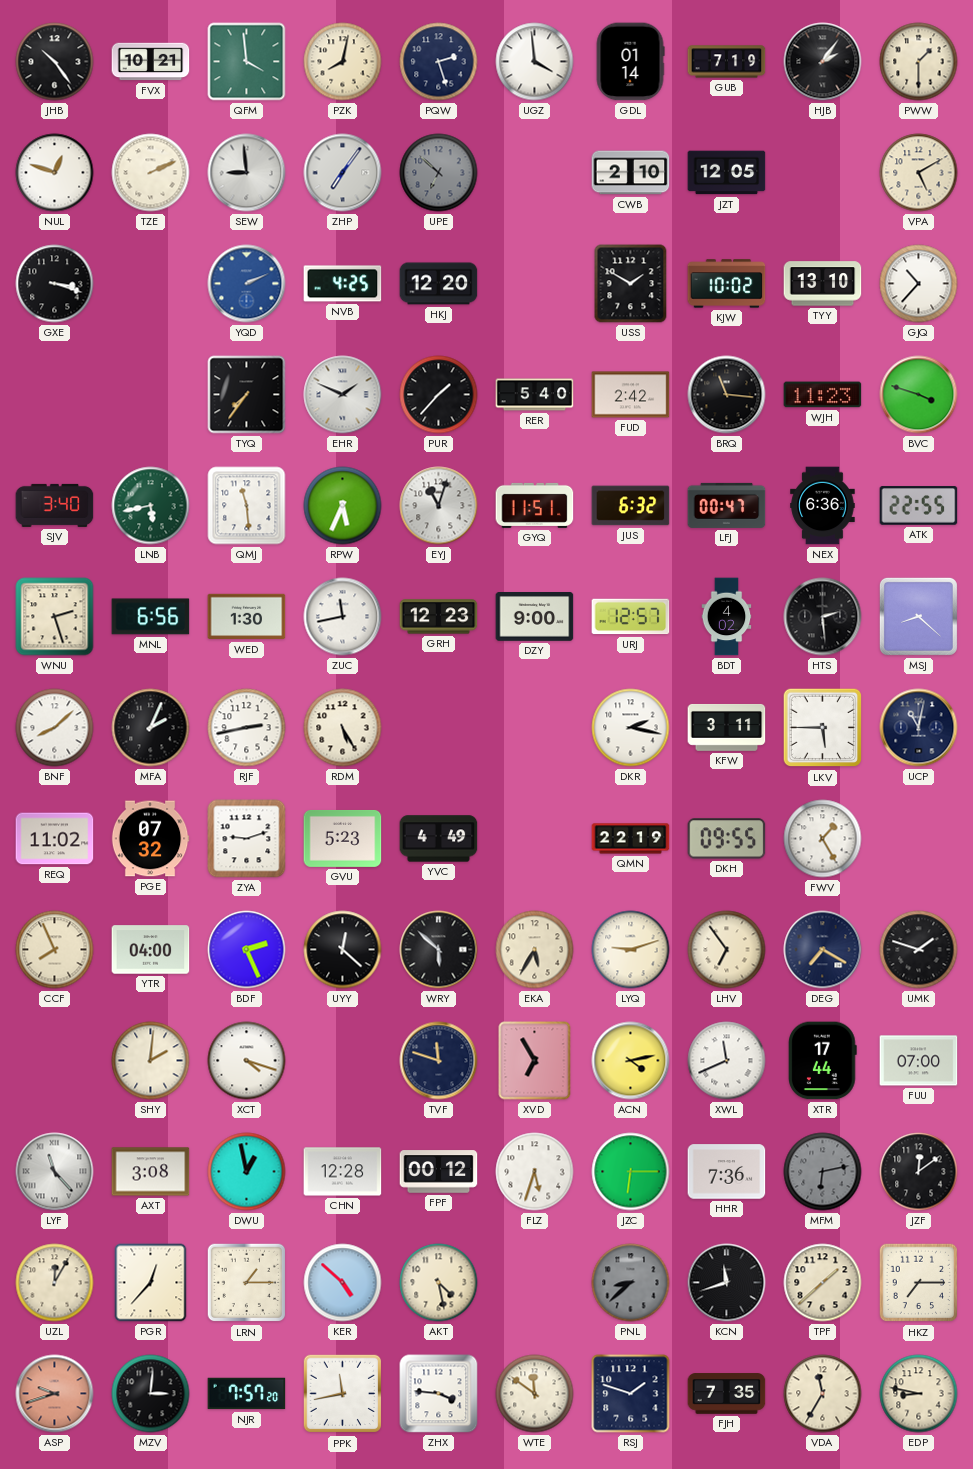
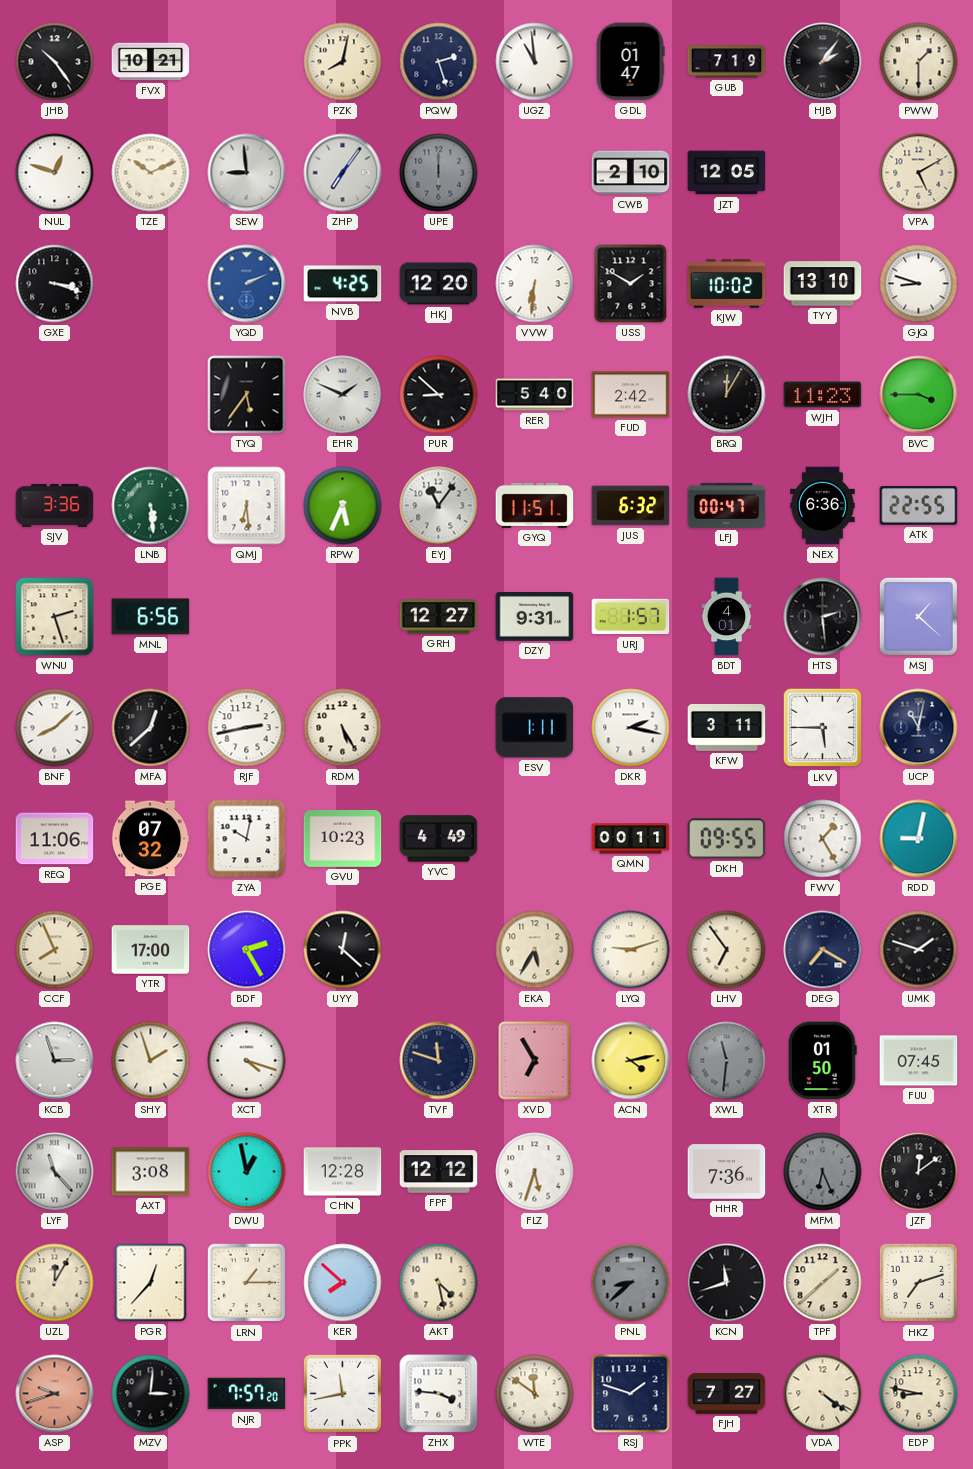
QFM: 3:59 -> none
UGZ: 3:59 -> 10:59
GDL: 01:14 -> 01:47
TZE: 2:11 -> 10:11
UPE: 6:52 -> 6:00
VVW: none -> 6:31
GJQ: 10:37 -> 8:48
TYQ: 7:36 -> 5:36
PUR: 1:37 -> 8:52
BRQ: 11:16 -> 12:05
BVC: 3:48 -> 3:45
SJV: 3:40 -> 3:36
LNB: 5:43 -> 5:29
QMJ: 11:29 -> 6:29
EYJ: 11:03 -> 11:06
WED: 1:30 -> none
ZUC: 11:43 -> none
GRH: 12:23 -> 12:27
DZY: 9:00 -> 9:31
URJ: 12:57 -> 1:57
BDT: 4:02 -> 4:01
MSJ: 8:22 -> 1:22
MFA: 2:04 -> 12:38
ESV: none -> 1:11
REQ: 11:02 -> 11:06
ZYA: 9:12 -> 10:02
GVU: 5:23 -> 10:23
QMN: 22:19 -> 00:11
RDD: none -> 9:02
YTR: 04:00 -> 17:00
BDF: 2:26 -> 2:25
WRY: 5:52 -> none
KCB: none -> 2:57
SHY: 2:01 -> 1:57
XWL: 11:41 -> 11:31
XWL dial: white -> grey
XTR: 17:44 -> 01:50
FUU: 07:00 -> 07:45
FPF: 00:12 -> 12:12
JZC: 6:15 -> none
MFM: 6:13 -> 6:26
KER: 4:52 -> 7:52
HKZ: 7:15 -> 7:12
FJH: 7:35 -> 7:27
VDA: 11:35 -> 4:21
